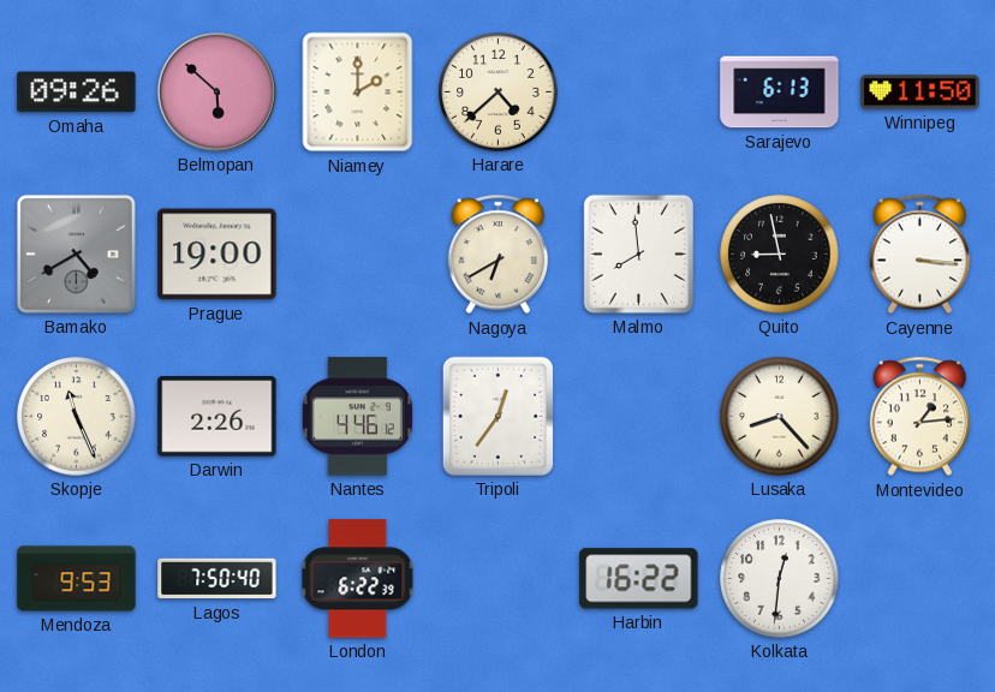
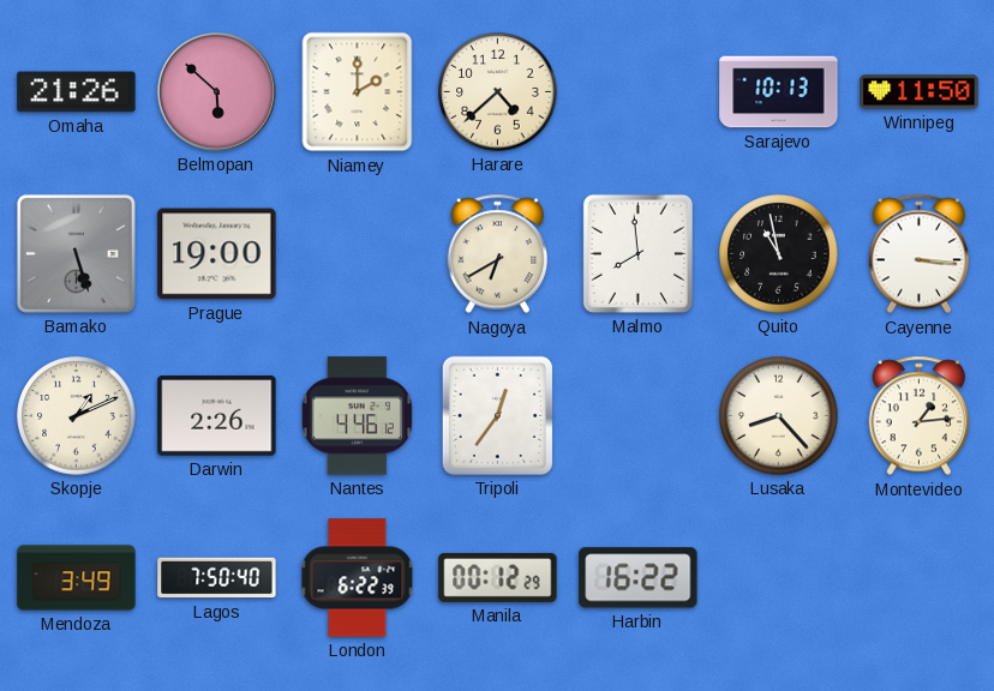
Omaha: 09:26 -> 21:26
Sarajevo: 6:13 -> 10:13
Bamako: 4:40 -> 5:27
Quito: 8:58 -> 10:58
Skopje: 11:26 -> 1:11
Mendoza: 9:53 -> 3:49
Manila: none -> 00:12
Kolkata: 12:31 -> none
